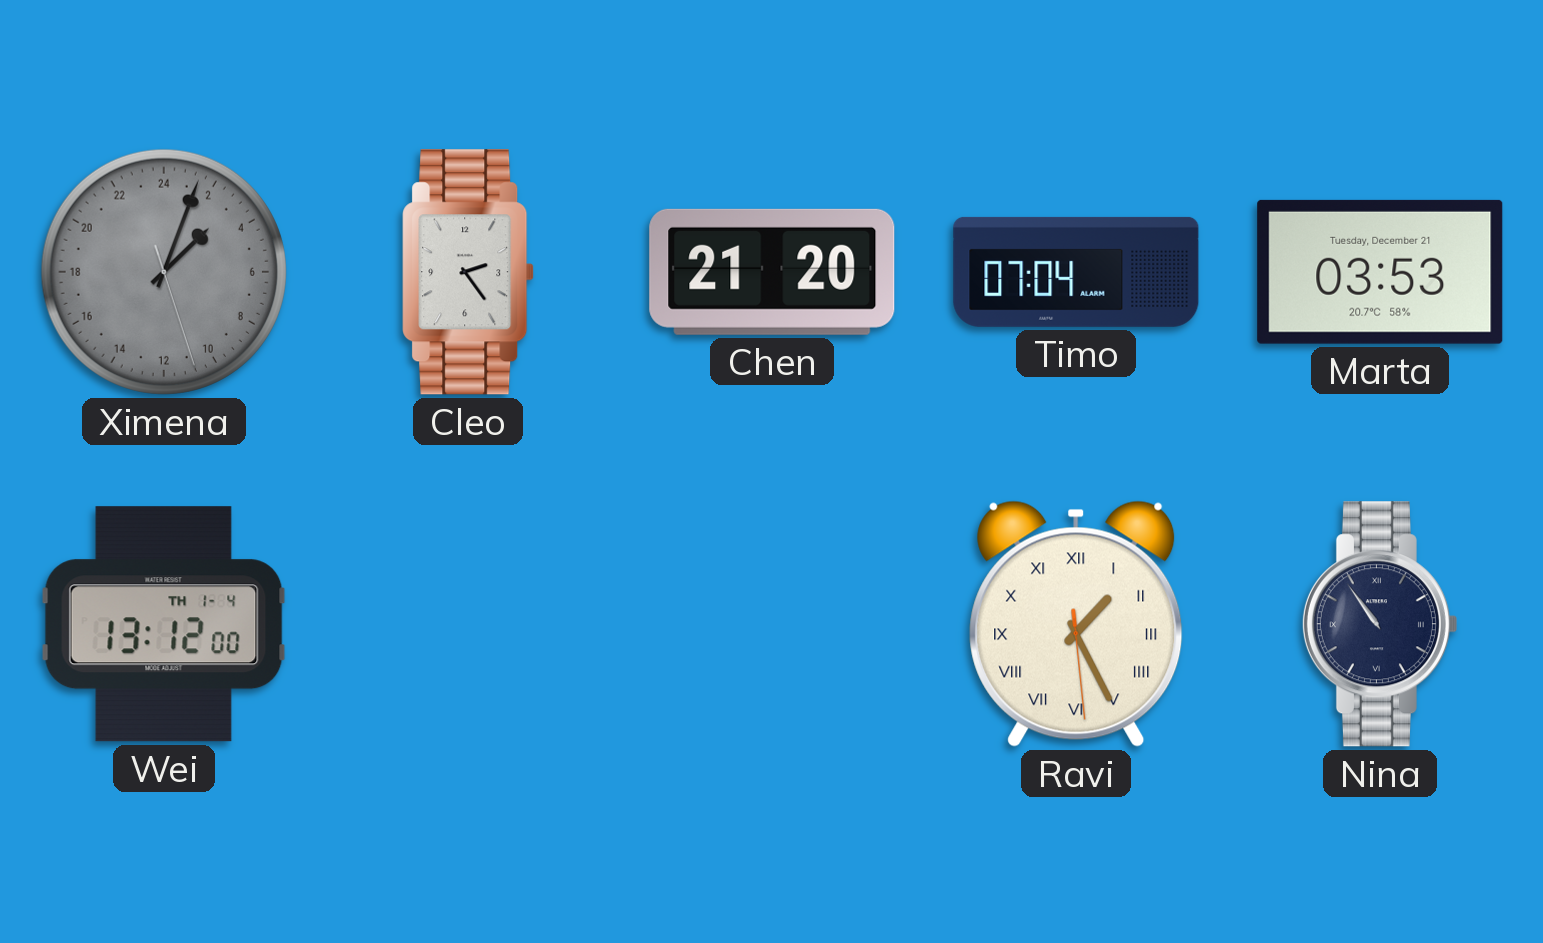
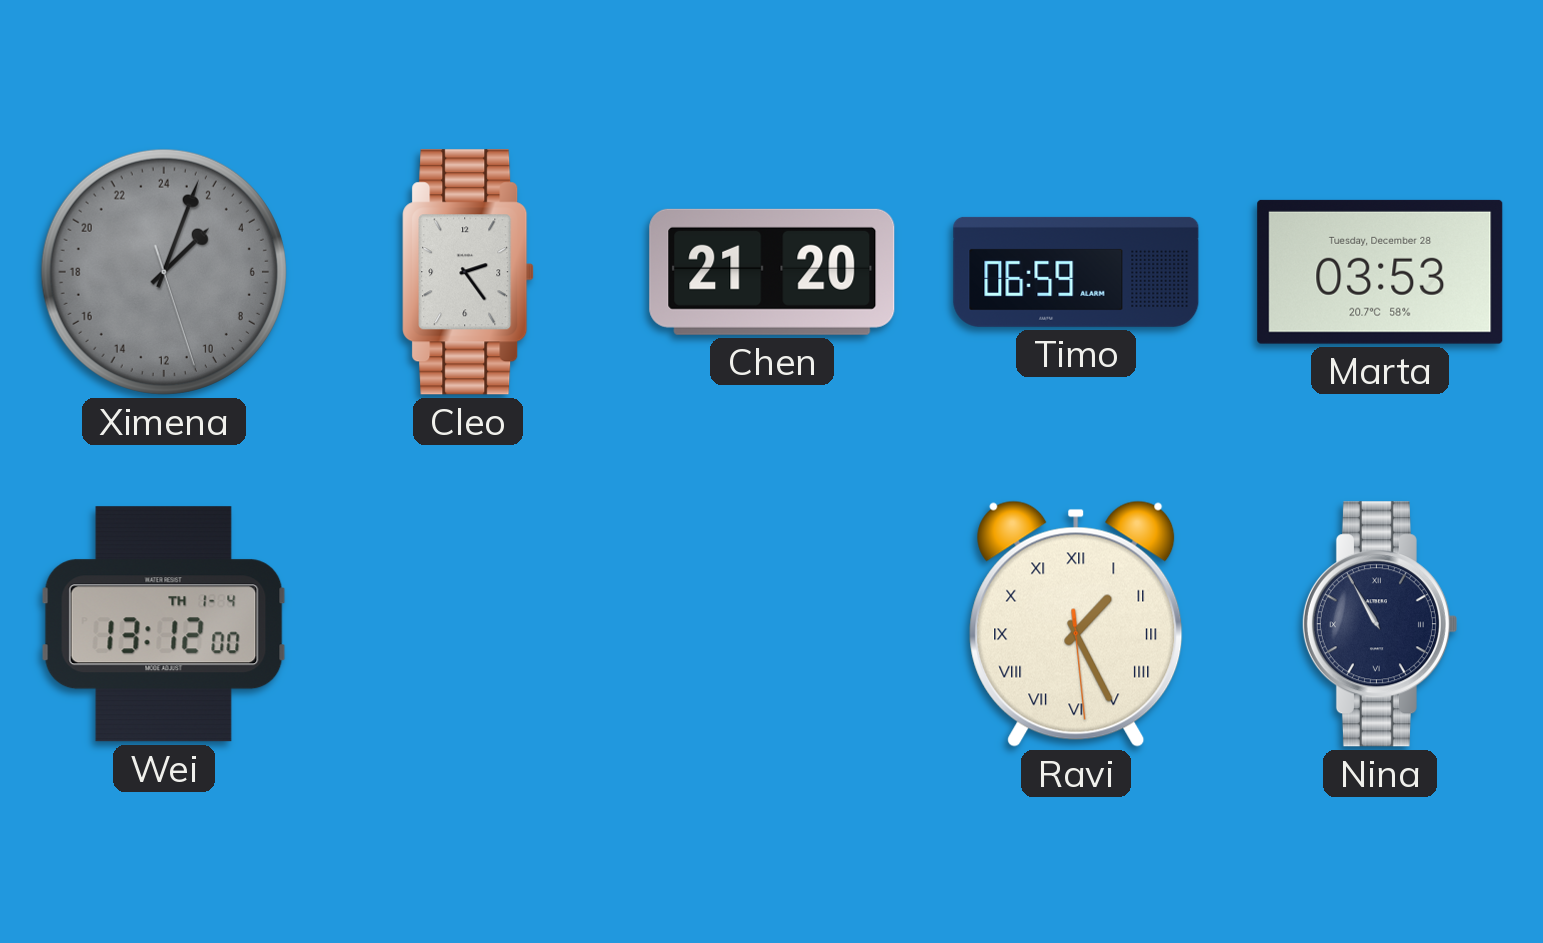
Timo: 07:04 -> 06:59
Marta date: Tuesday, December 21 -> Tuesday, December 28
Nina: 10:54 -> 10:55
